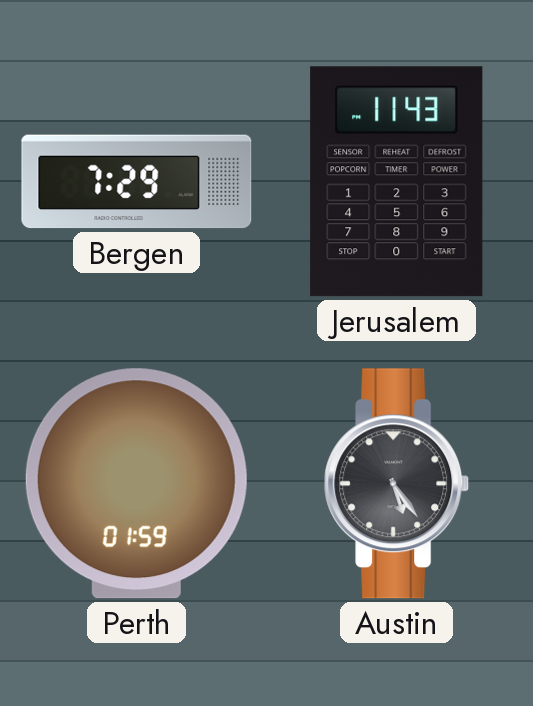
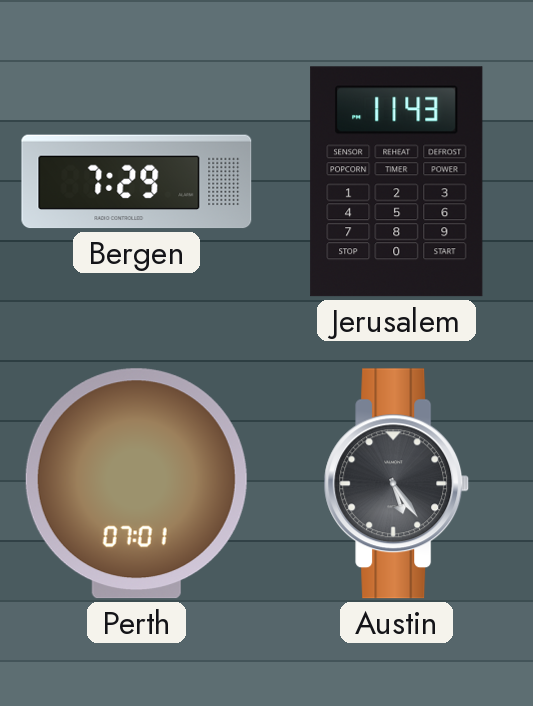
Perth: 01:59 -> 07:01
